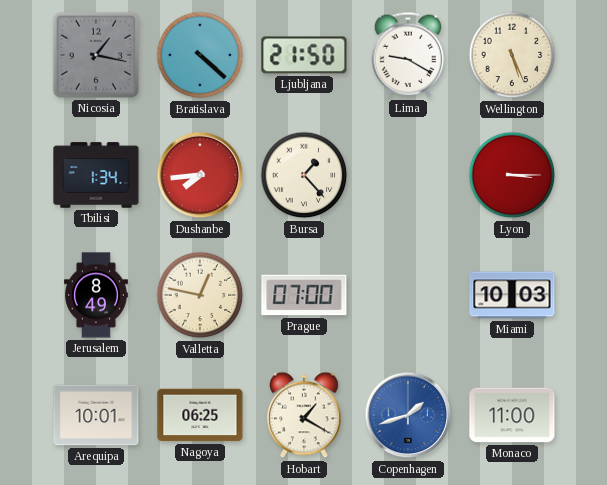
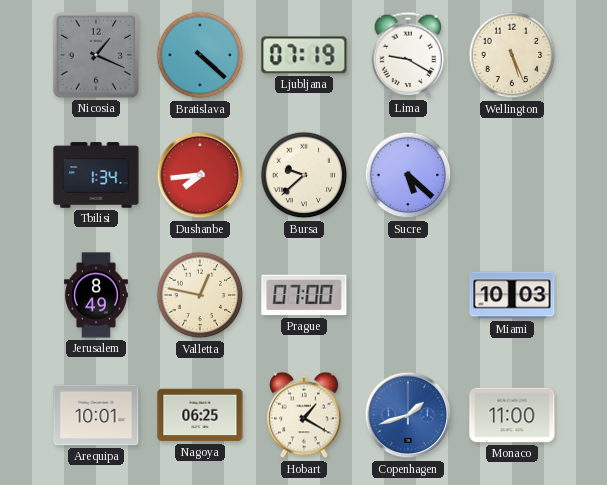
Nicosia: 1:17 -> 1:19
Ljubljana: 21:50 -> 07:19
Bursa: 1:23 -> 9:38
Sucre: none -> 5:22
Lyon: 3:15 -> none
